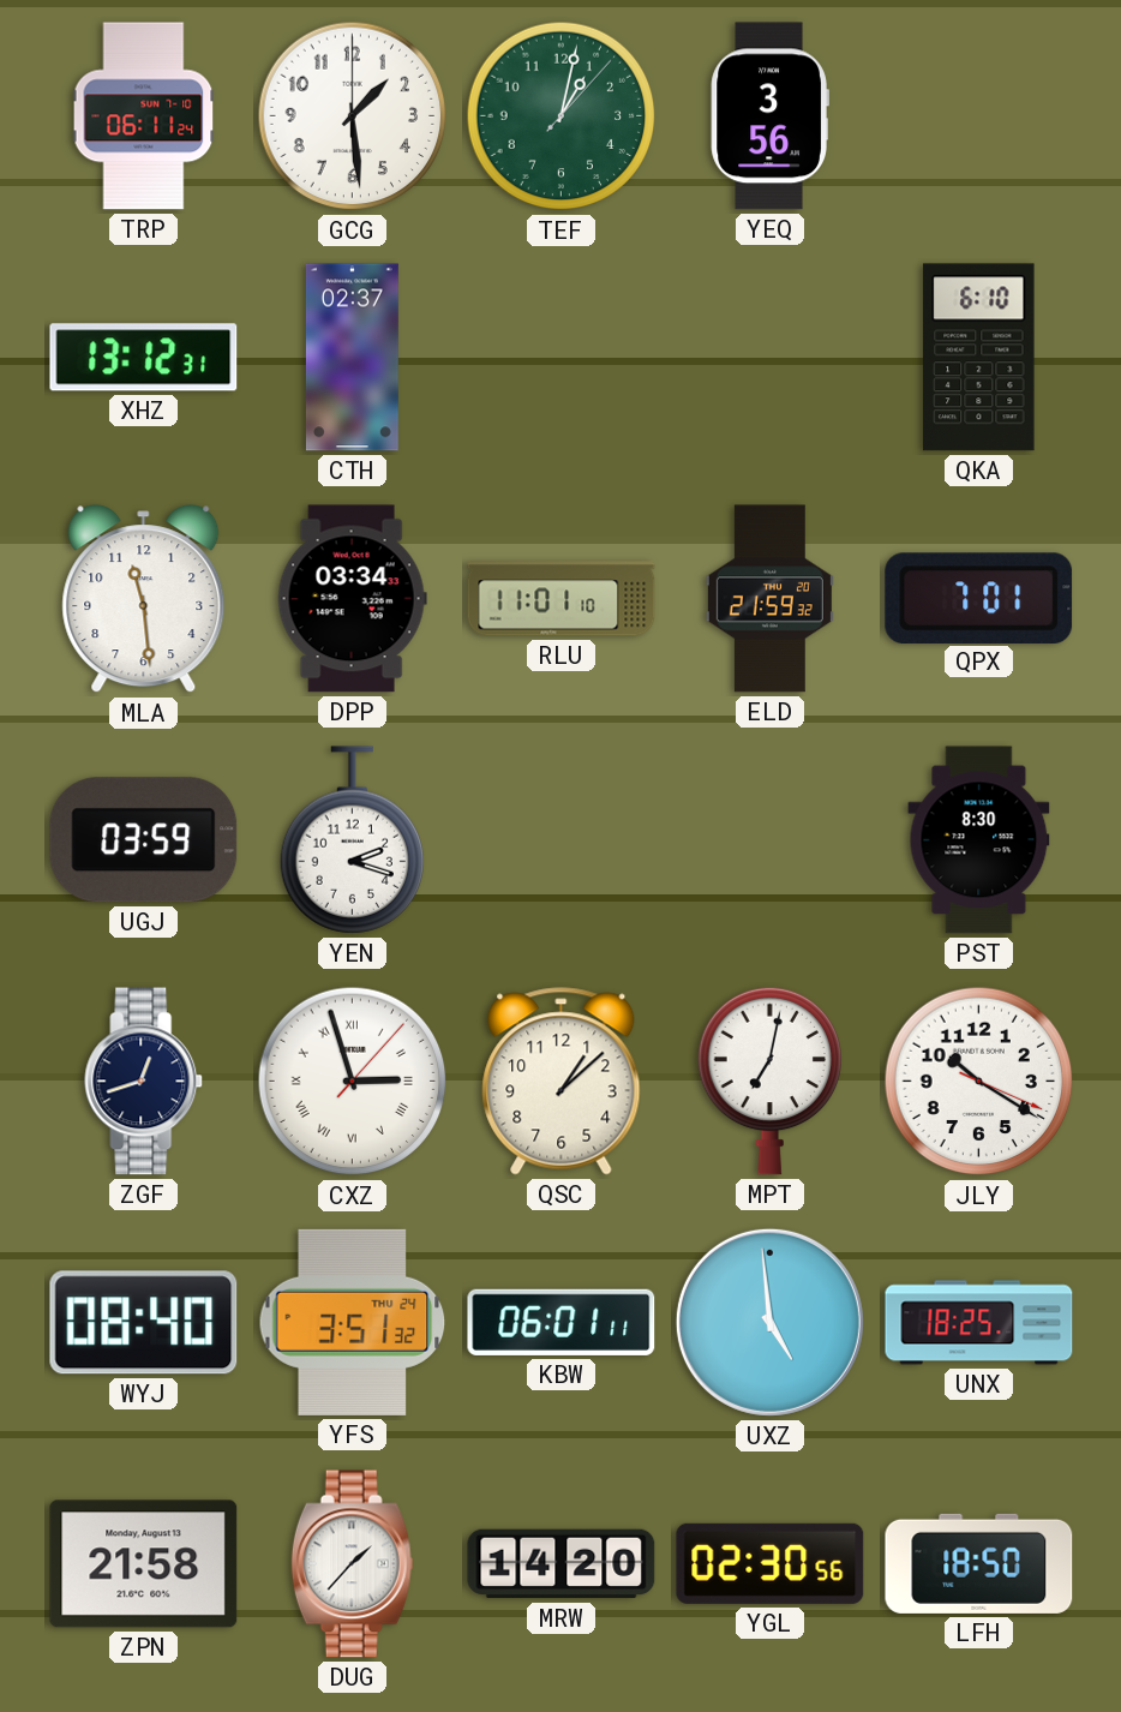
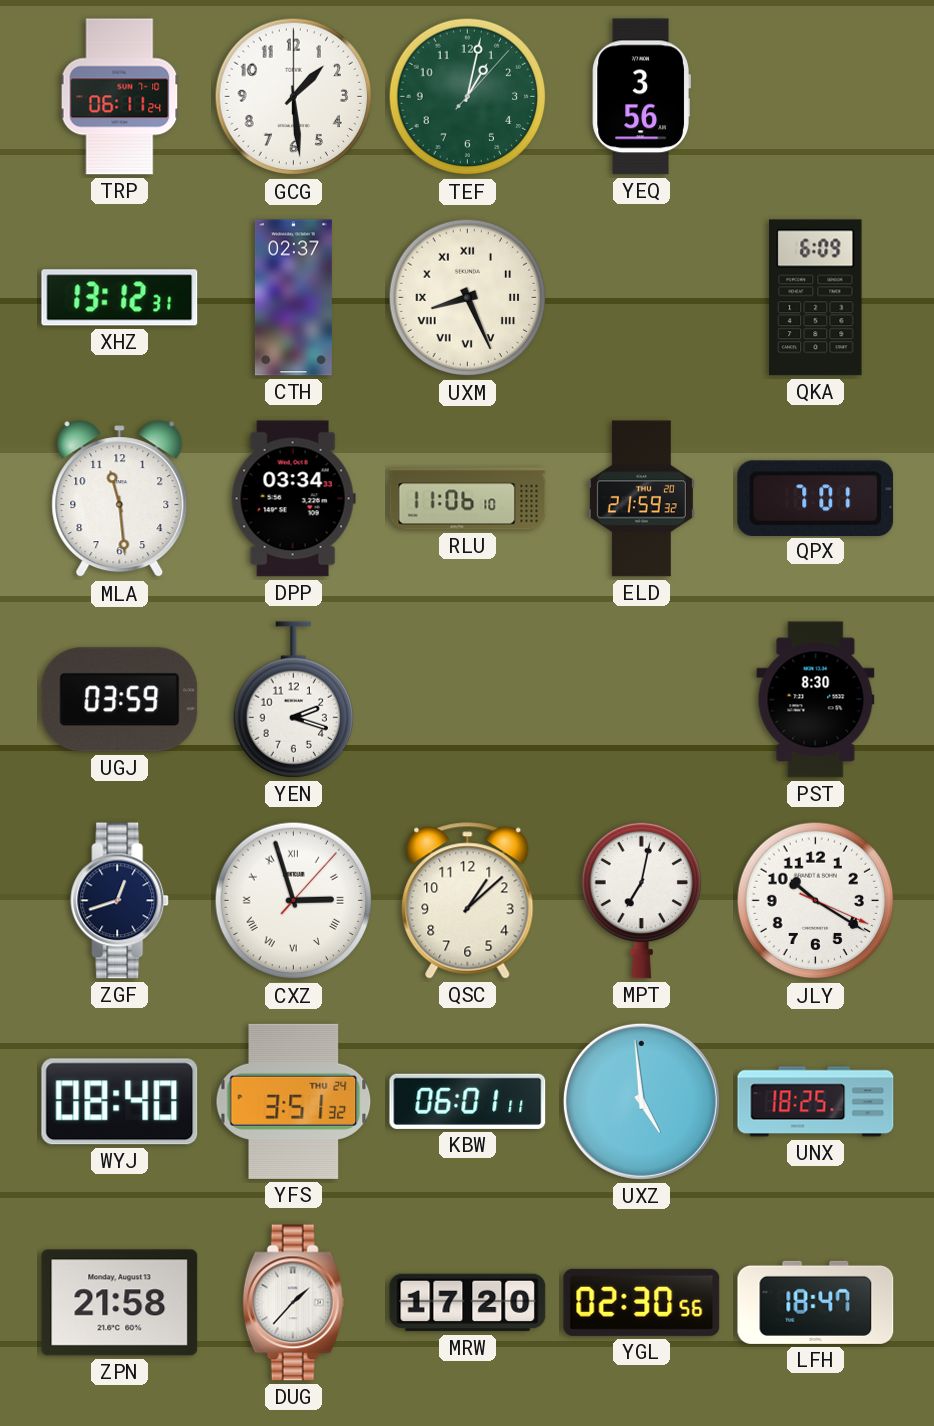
UXM: none -> 8:26
QKA: 6:10 -> 6:09
RLU: 11:01 -> 11:06
MRW: 14:20 -> 17:20
LFH: 18:50 -> 18:47
